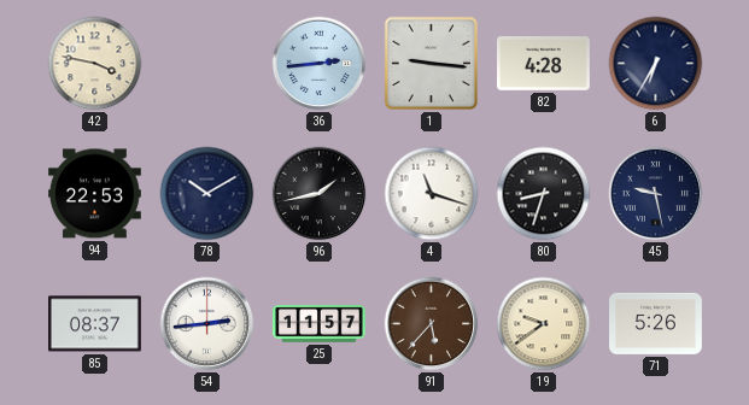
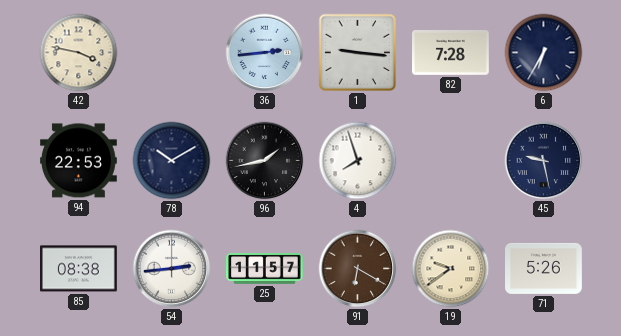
82: 4:28 -> 7:28
4: 11:18 -> 7:57
80: 8:33 -> none
85: 08:37 -> 08:38
91: 5:37 -> 6:20
